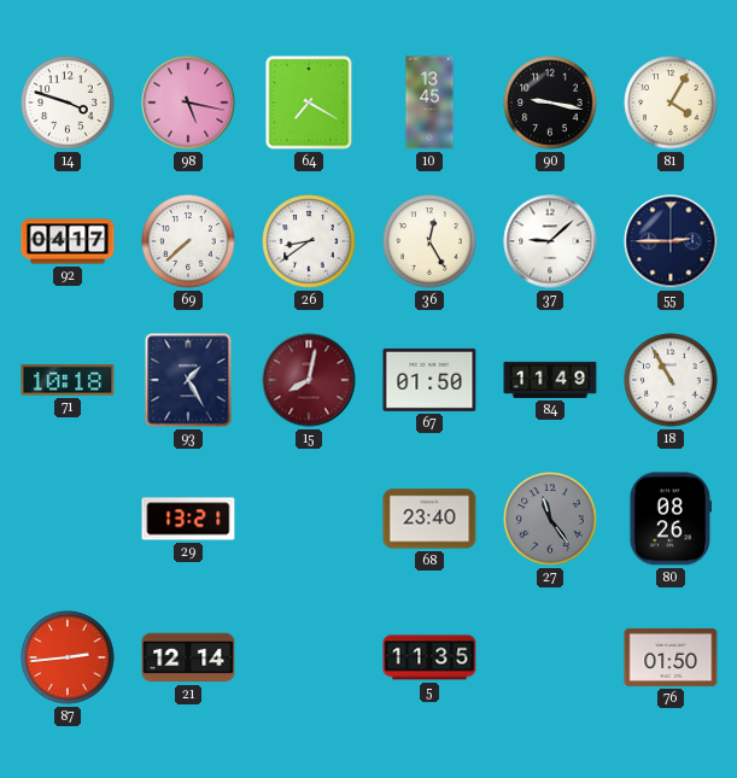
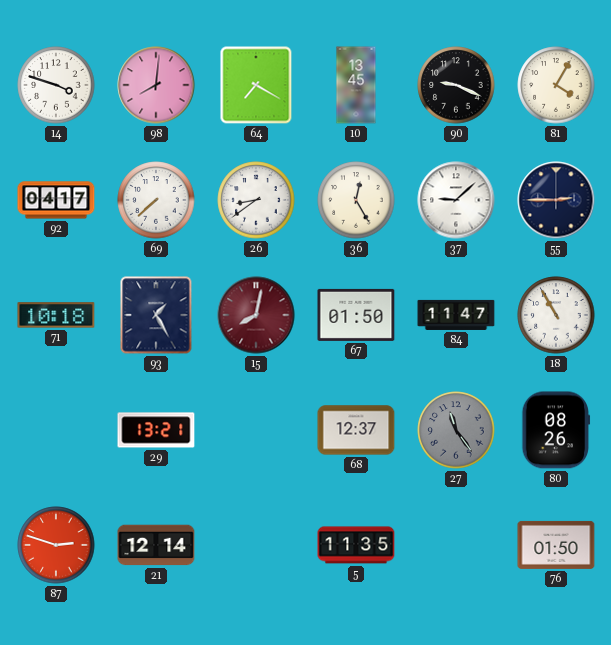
98: 5:17 -> 8:01
90: 9:17 -> 9:19
84: 11:49 -> 11:47
68: 23:40 -> 12:37
87: 2:44 -> 2:48
